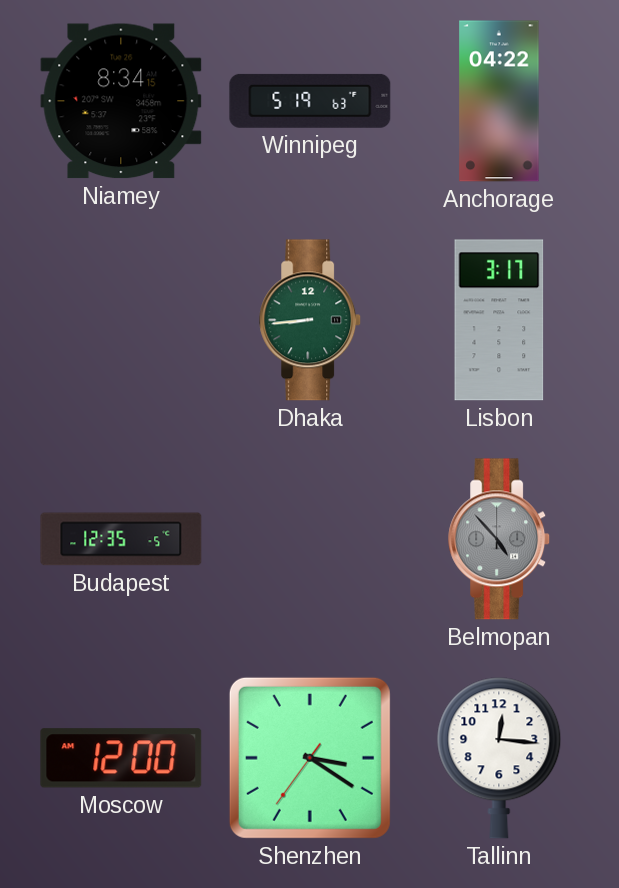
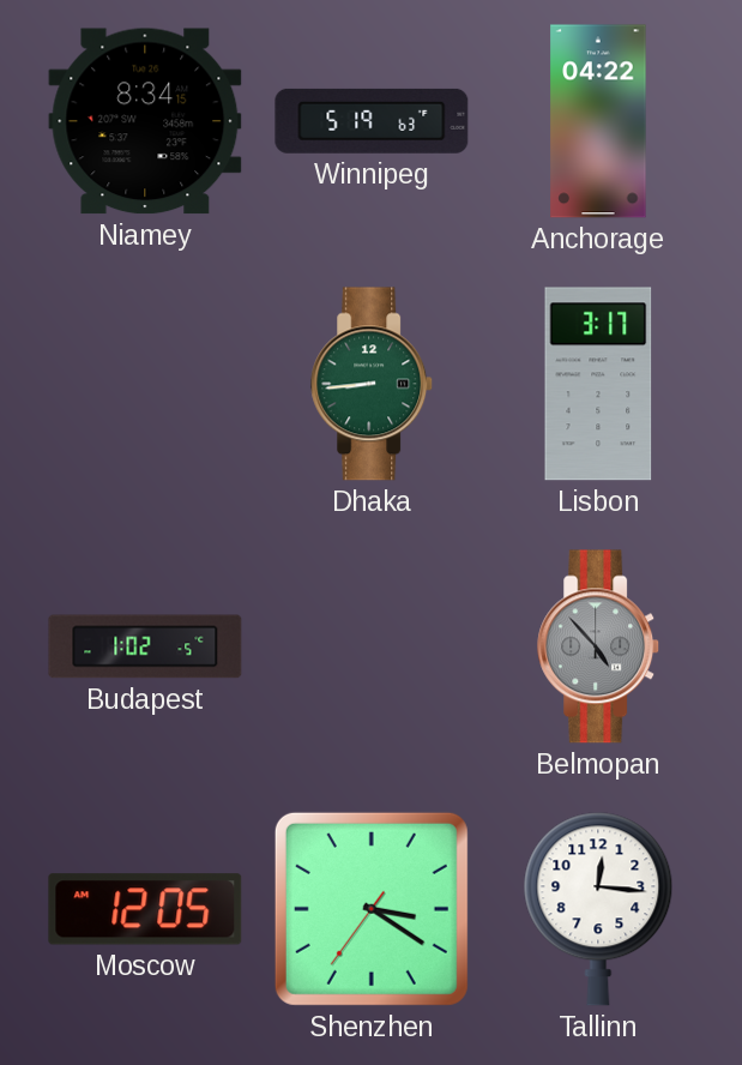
Budapest: 12:35 -> 1:02
Moscow: 12:00 -> 12:05
